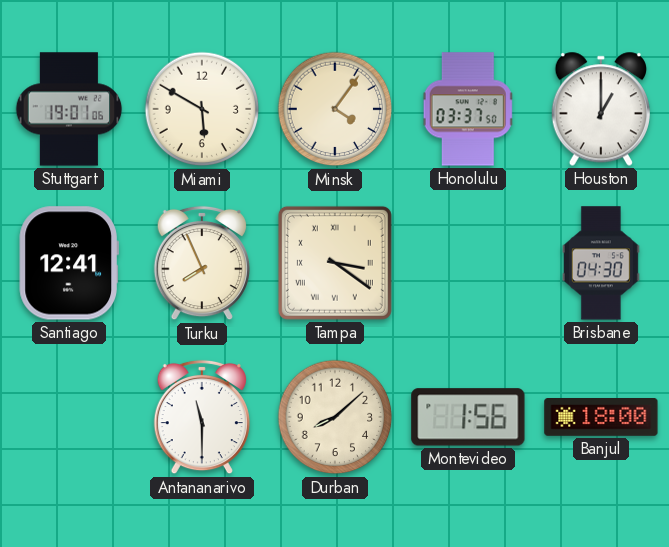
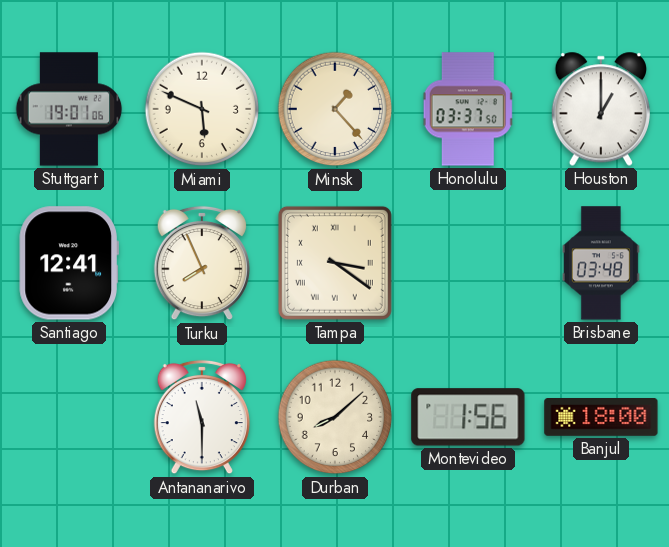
Miami: 5:50 -> 5:49
Minsk: 4:06 -> 1:23
Brisbane: 04:30 -> 03:48
